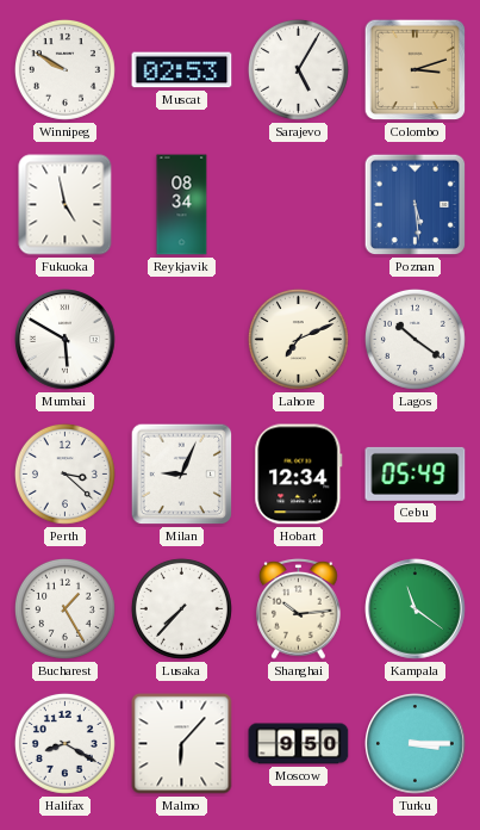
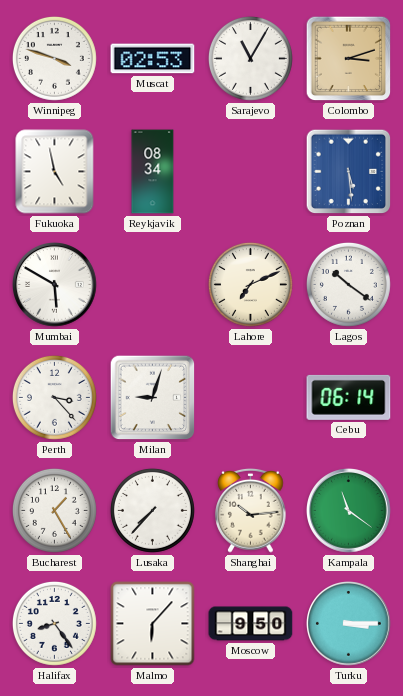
Winnipeg: 9:50 -> 3:48
Sarajevo: 5:05 -> 11:05
Perth: 3:22 -> 3:23
Milan: 9:04 -> 9:03
Hobart: 12:34 -> none
Cebu: 05:49 -> 06:14
Halifax: 8:20 -> 8:24
